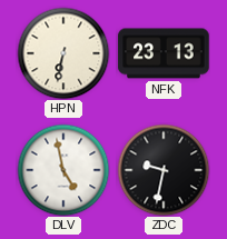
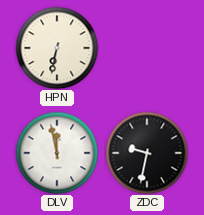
NFK: 23:13 -> none
DLV: 4:58 -> 11:58
